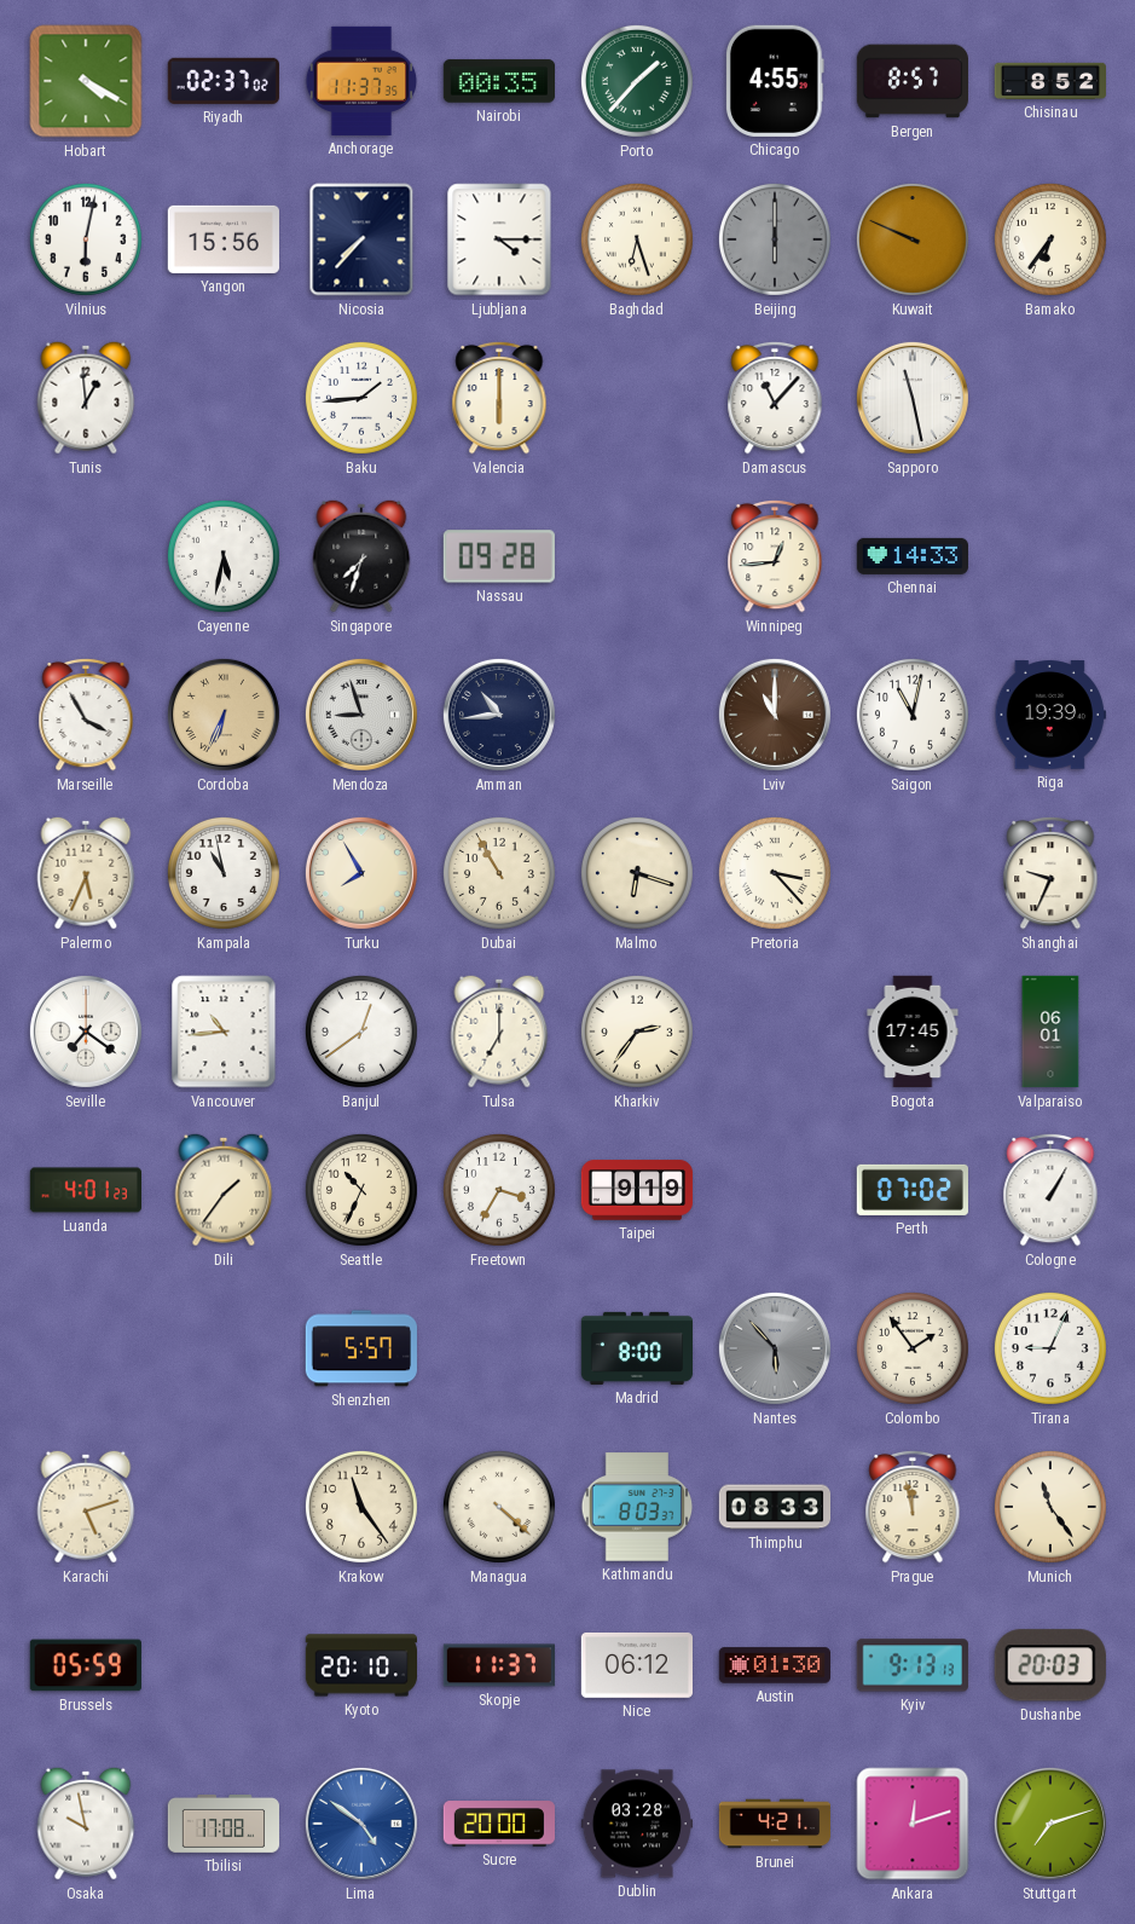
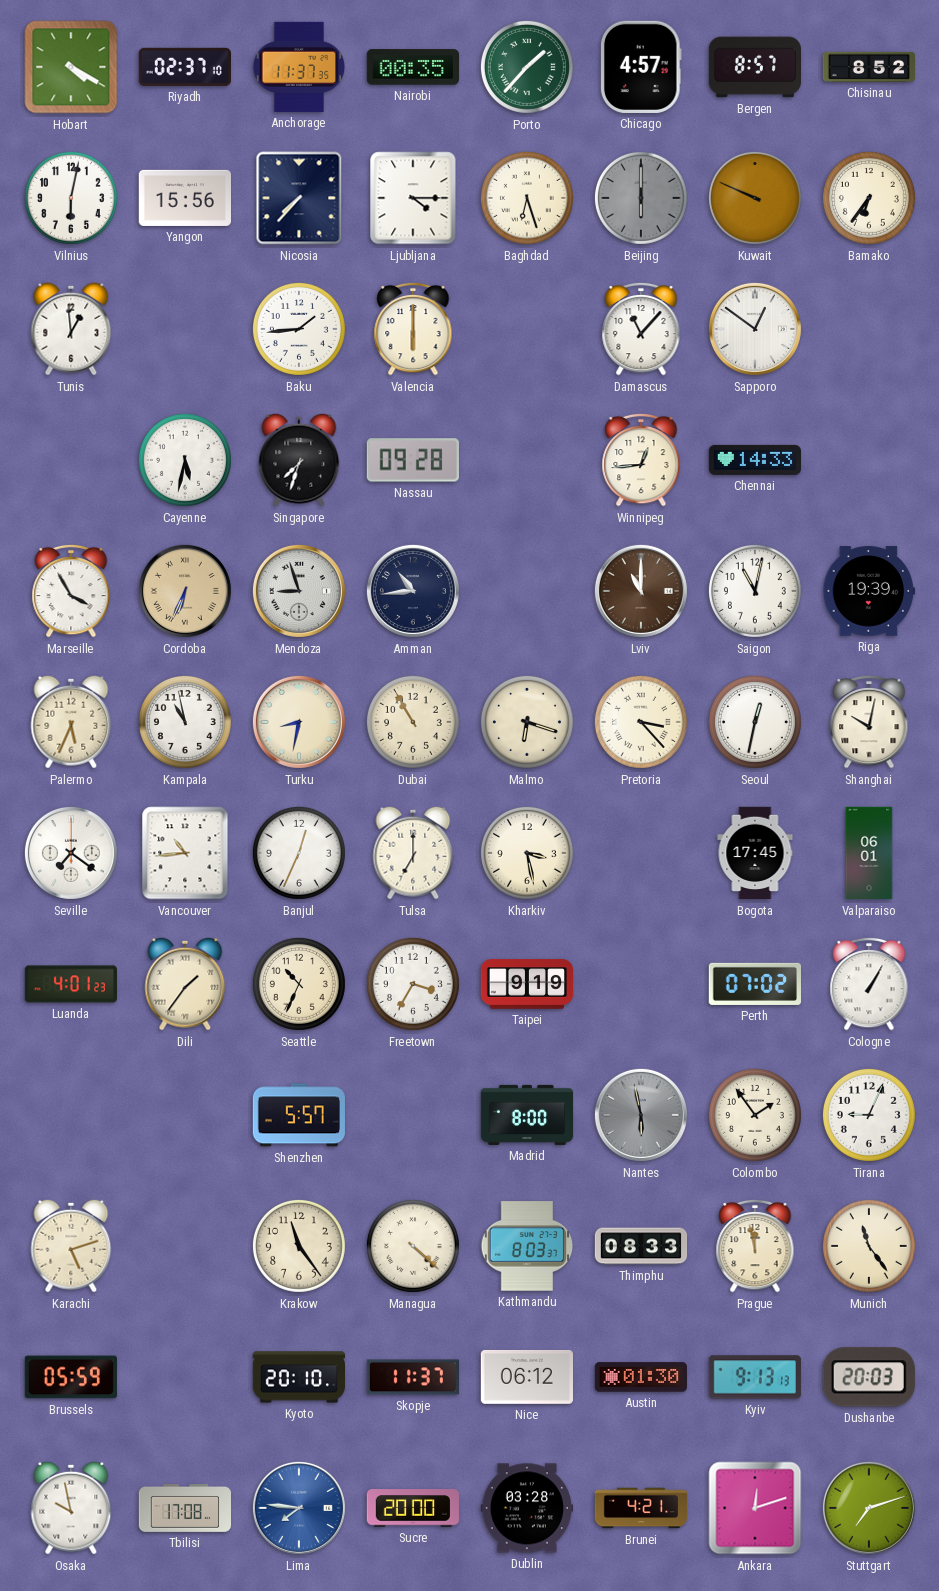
Riyadh: 02:37:02 -> 02:37:10
Chicago: 4:55 -> 4:57
Sapporo: 11:28 -> 12:51
Turku: 7:55 -> 8:32
Seoul: none -> 12:32
Shanghai: 9:34 -> 10:02
Banjul: 12:39 -> 12:34
Kharkiv: 2:36 -> 3:28
Nantes: 5:53 -> 5:58
Lima: 4:51 -> 7:46
